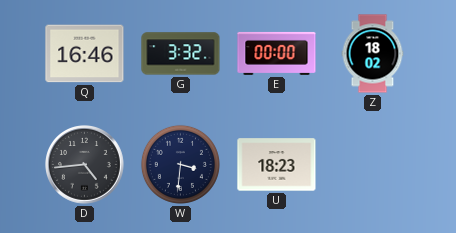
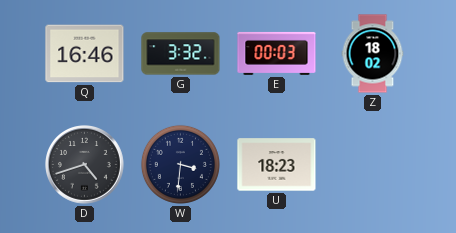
E: 00:00 -> 00:03
D: 4:44 -> 4:42
